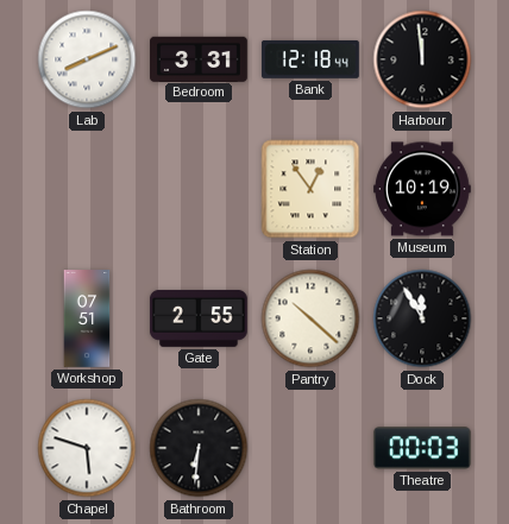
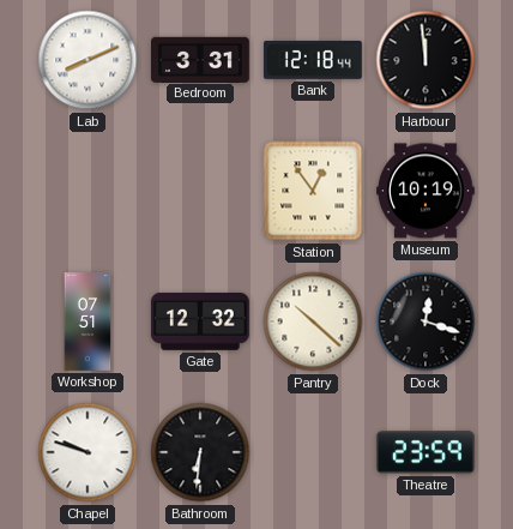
Gate: 2:55 -> 12:32
Dock: 11:55 -> 12:18
Chapel: 5:48 -> 9:48
Theatre: 00:03 -> 23:59
